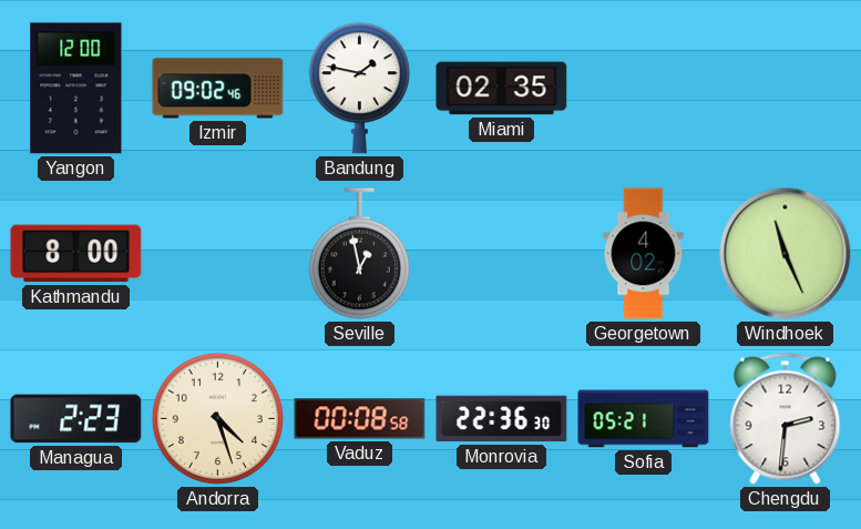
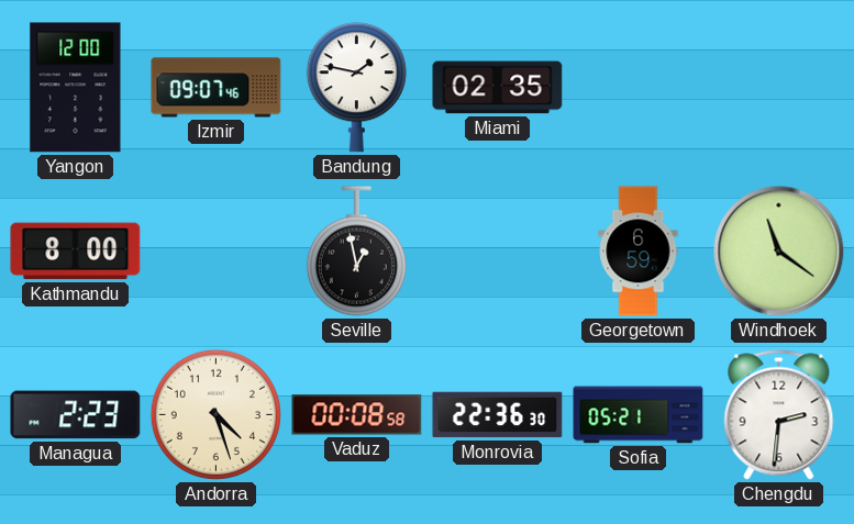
Izmir: 09:02 -> 09:07
Georgetown: 4:02 -> 6:59
Windhoek: 11:26 -> 11:21
